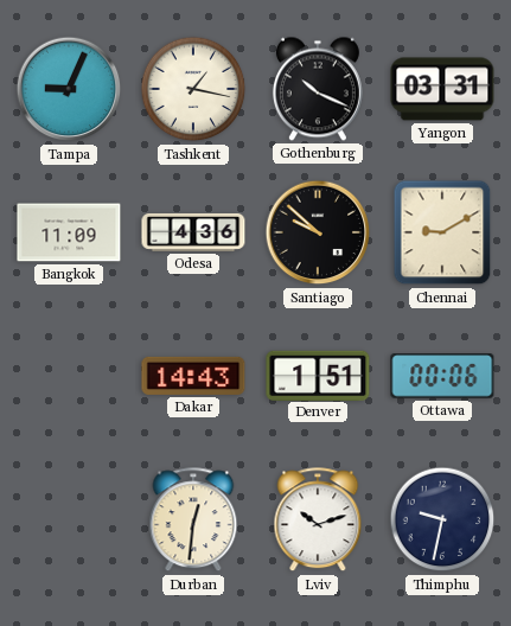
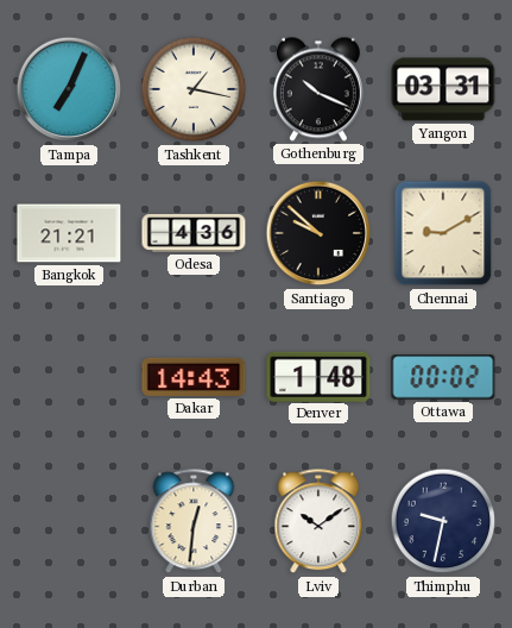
Tampa: 9:04 -> 7:04
Bangkok: 11:09 -> 21:21
Denver: 1:51 -> 1:48
Ottawa: 00:06 -> 00:02
Lviv: 10:12 -> 10:09
